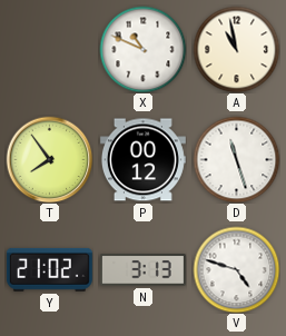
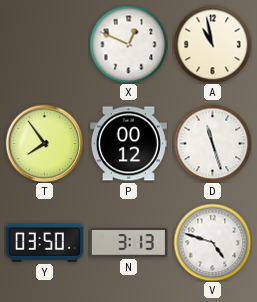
X: 10:49 -> 12:49
Y: 21:02 -> 03:50
